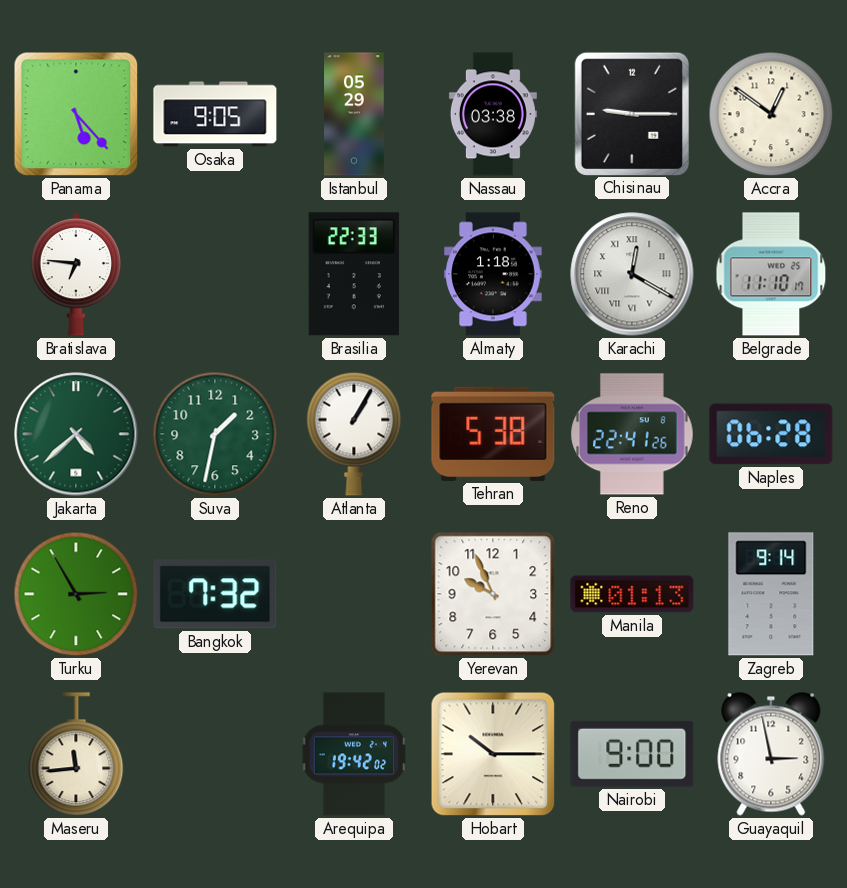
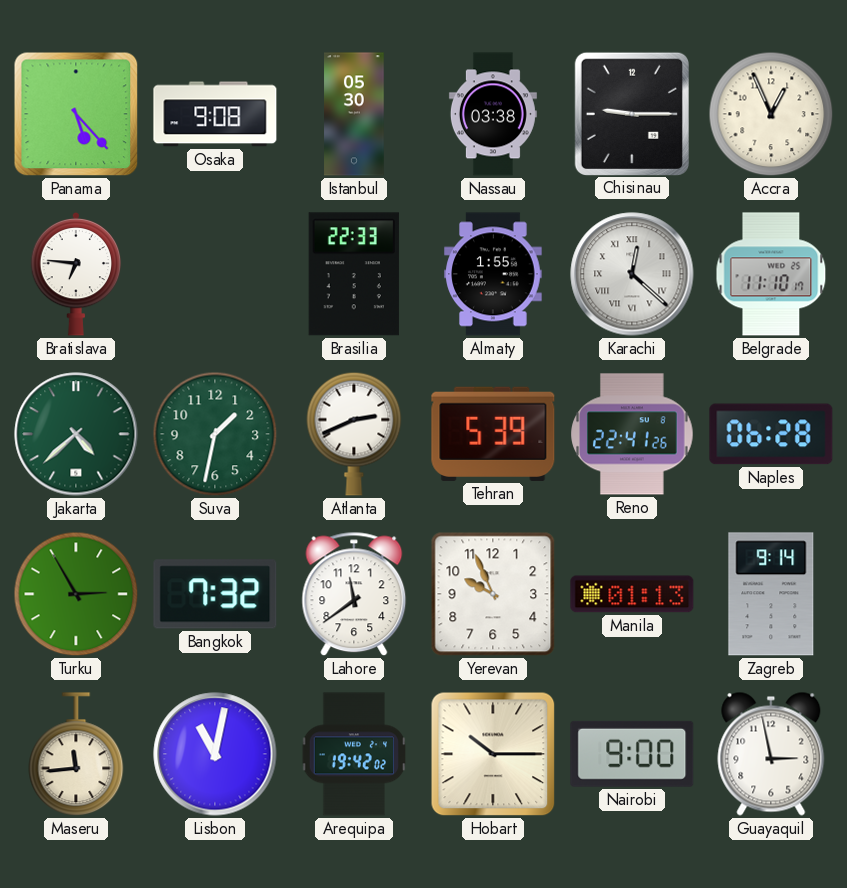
Osaka: 9:05 -> 9:08
Istanbul: 05:29 -> 05:30
Accra: 12:51 -> 12:56
Almaty: 1:18 -> 1:55
Karachi: 12:20 -> 12:22
Atlanta: 1:05 -> 2:41
Tehran: 5:38 -> 5:39
Lahore: none -> 11:39
Lisbon: none -> 11:02
